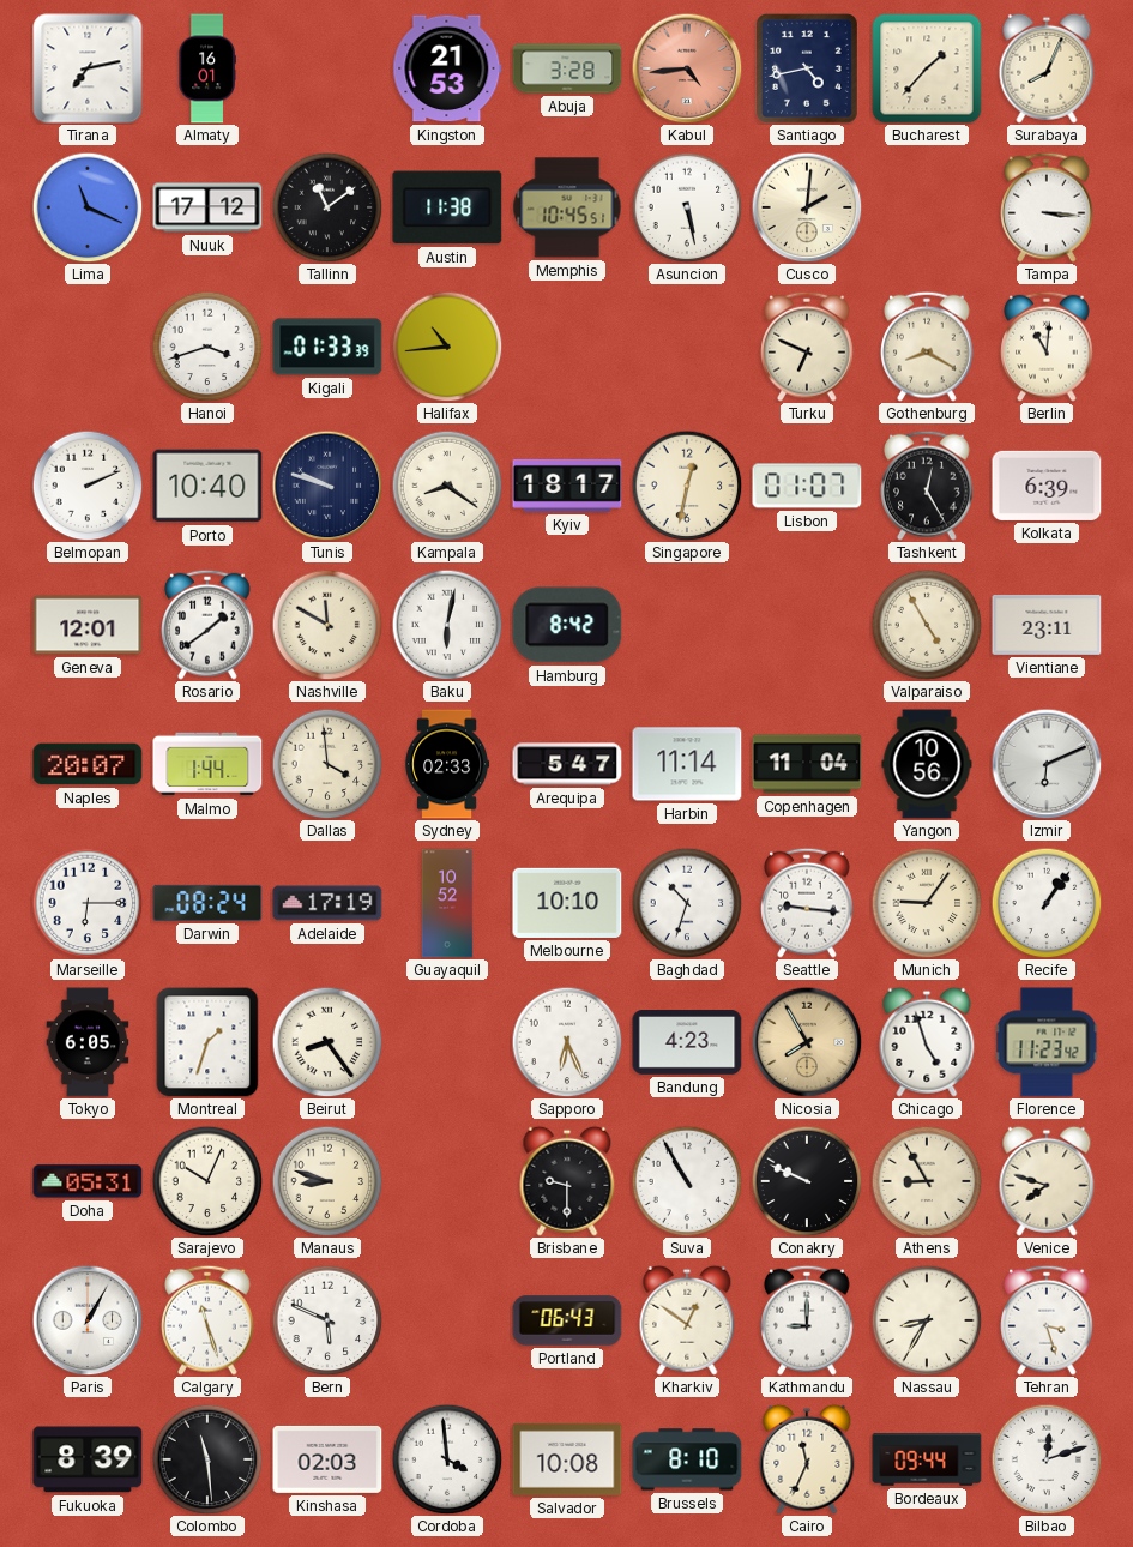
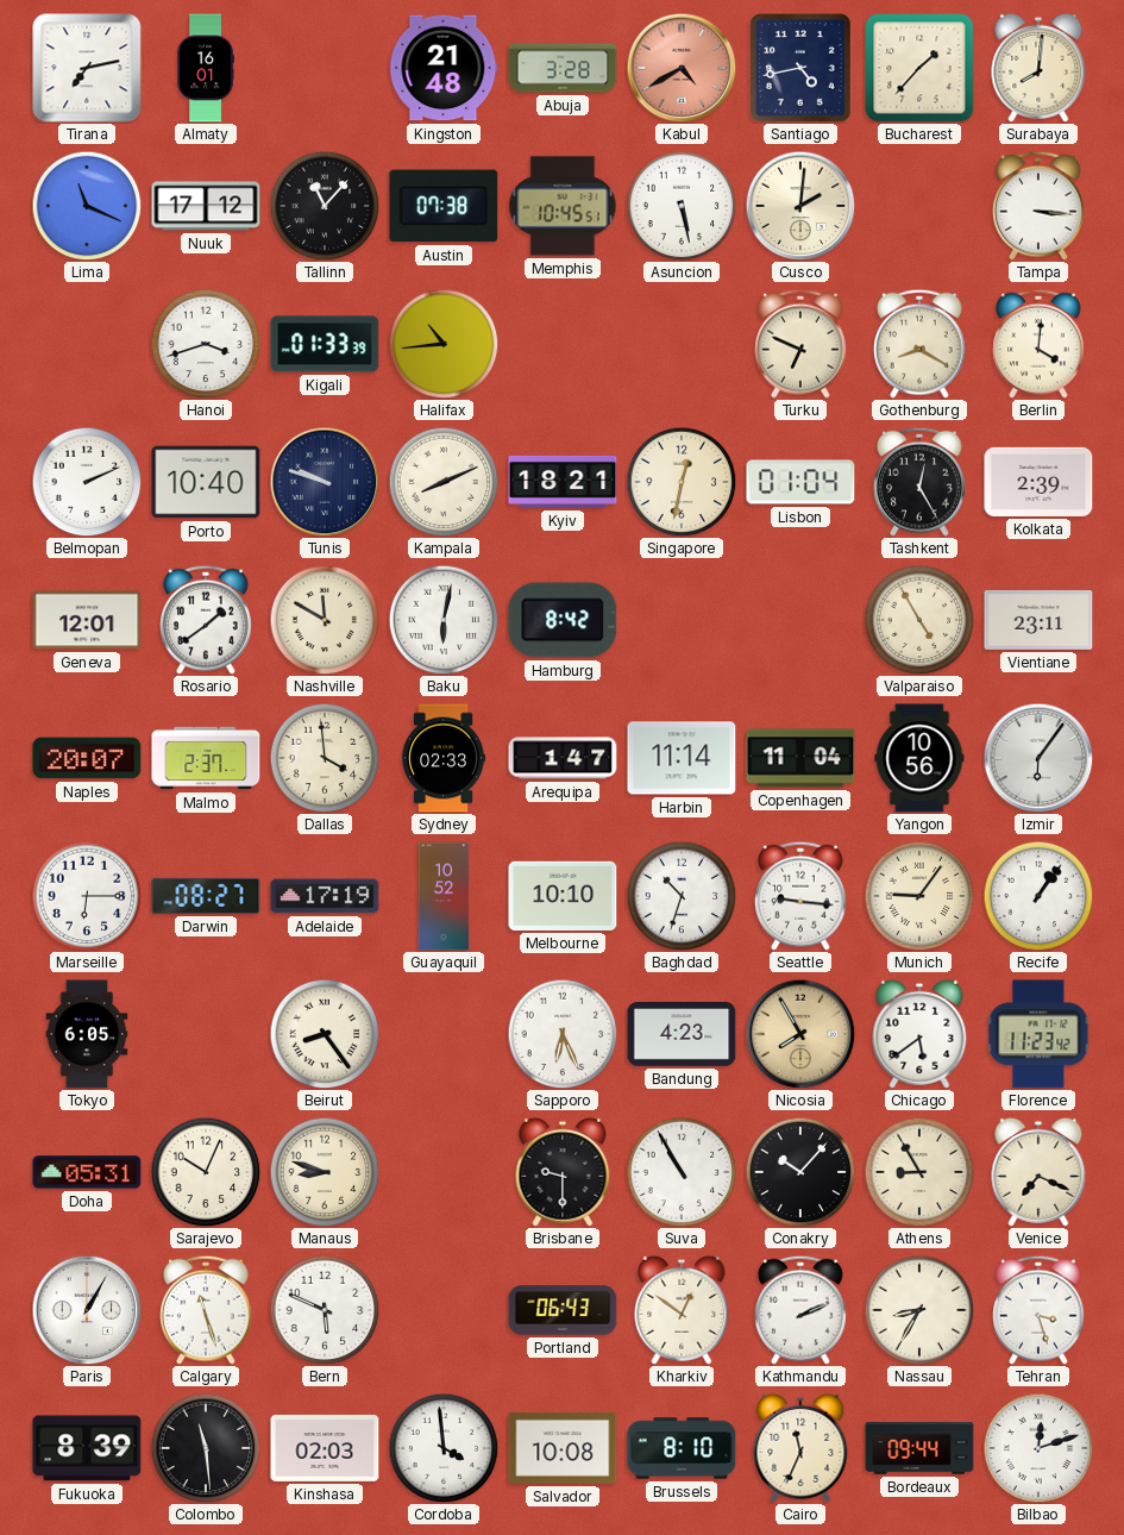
Kingston: 21:53 -> 21:48
Kabul: 4:44 -> 4:40
Surabaya: 8:04 -> 8:01
Tallinn: 11:09 -> 11:07
Austin: 11:38 -> 07:38
Berlin: 11:01 -> 4:01
Kampala: 8:21 -> 8:11
Kyiv: 18:17 -> 18:21
Lisbon: 01:07 -> 01:04
Kolkata: 6:39 -> 2:39
Malmo: 1:44 -> 2:37
Arequipa: 5:47 -> 1:47
Izmir: 6:11 -> 6:06
Darwin: 08:24 -> 08:27
Montreal: 1:33 -> none
Chicago: 4:57 -> 5:39
Conakry: 9:49 -> 10:07
Venice: 7:48 -> 7:19
Kathmandu: 9:00 -> 2:11
